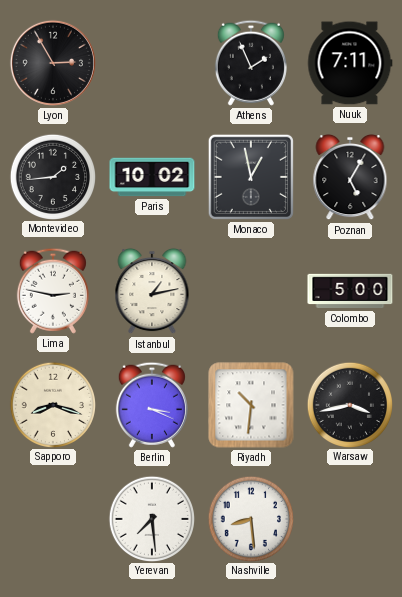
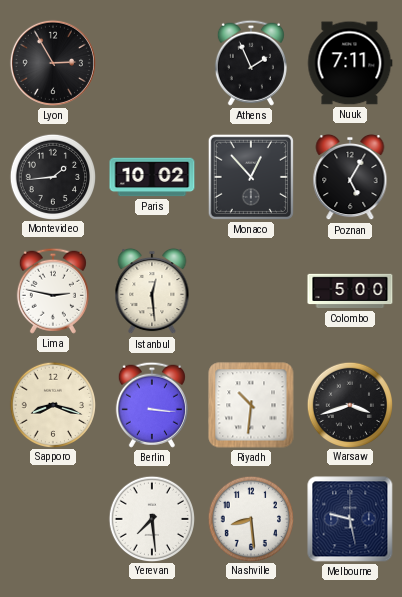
Monaco: 12:58 -> 12:53
Istanbul: 1:13 -> 12:29
Berlin: 3:19 -> 3:16
Warsaw: 3:43 -> 3:42
Melbourne: none -> 9:28
